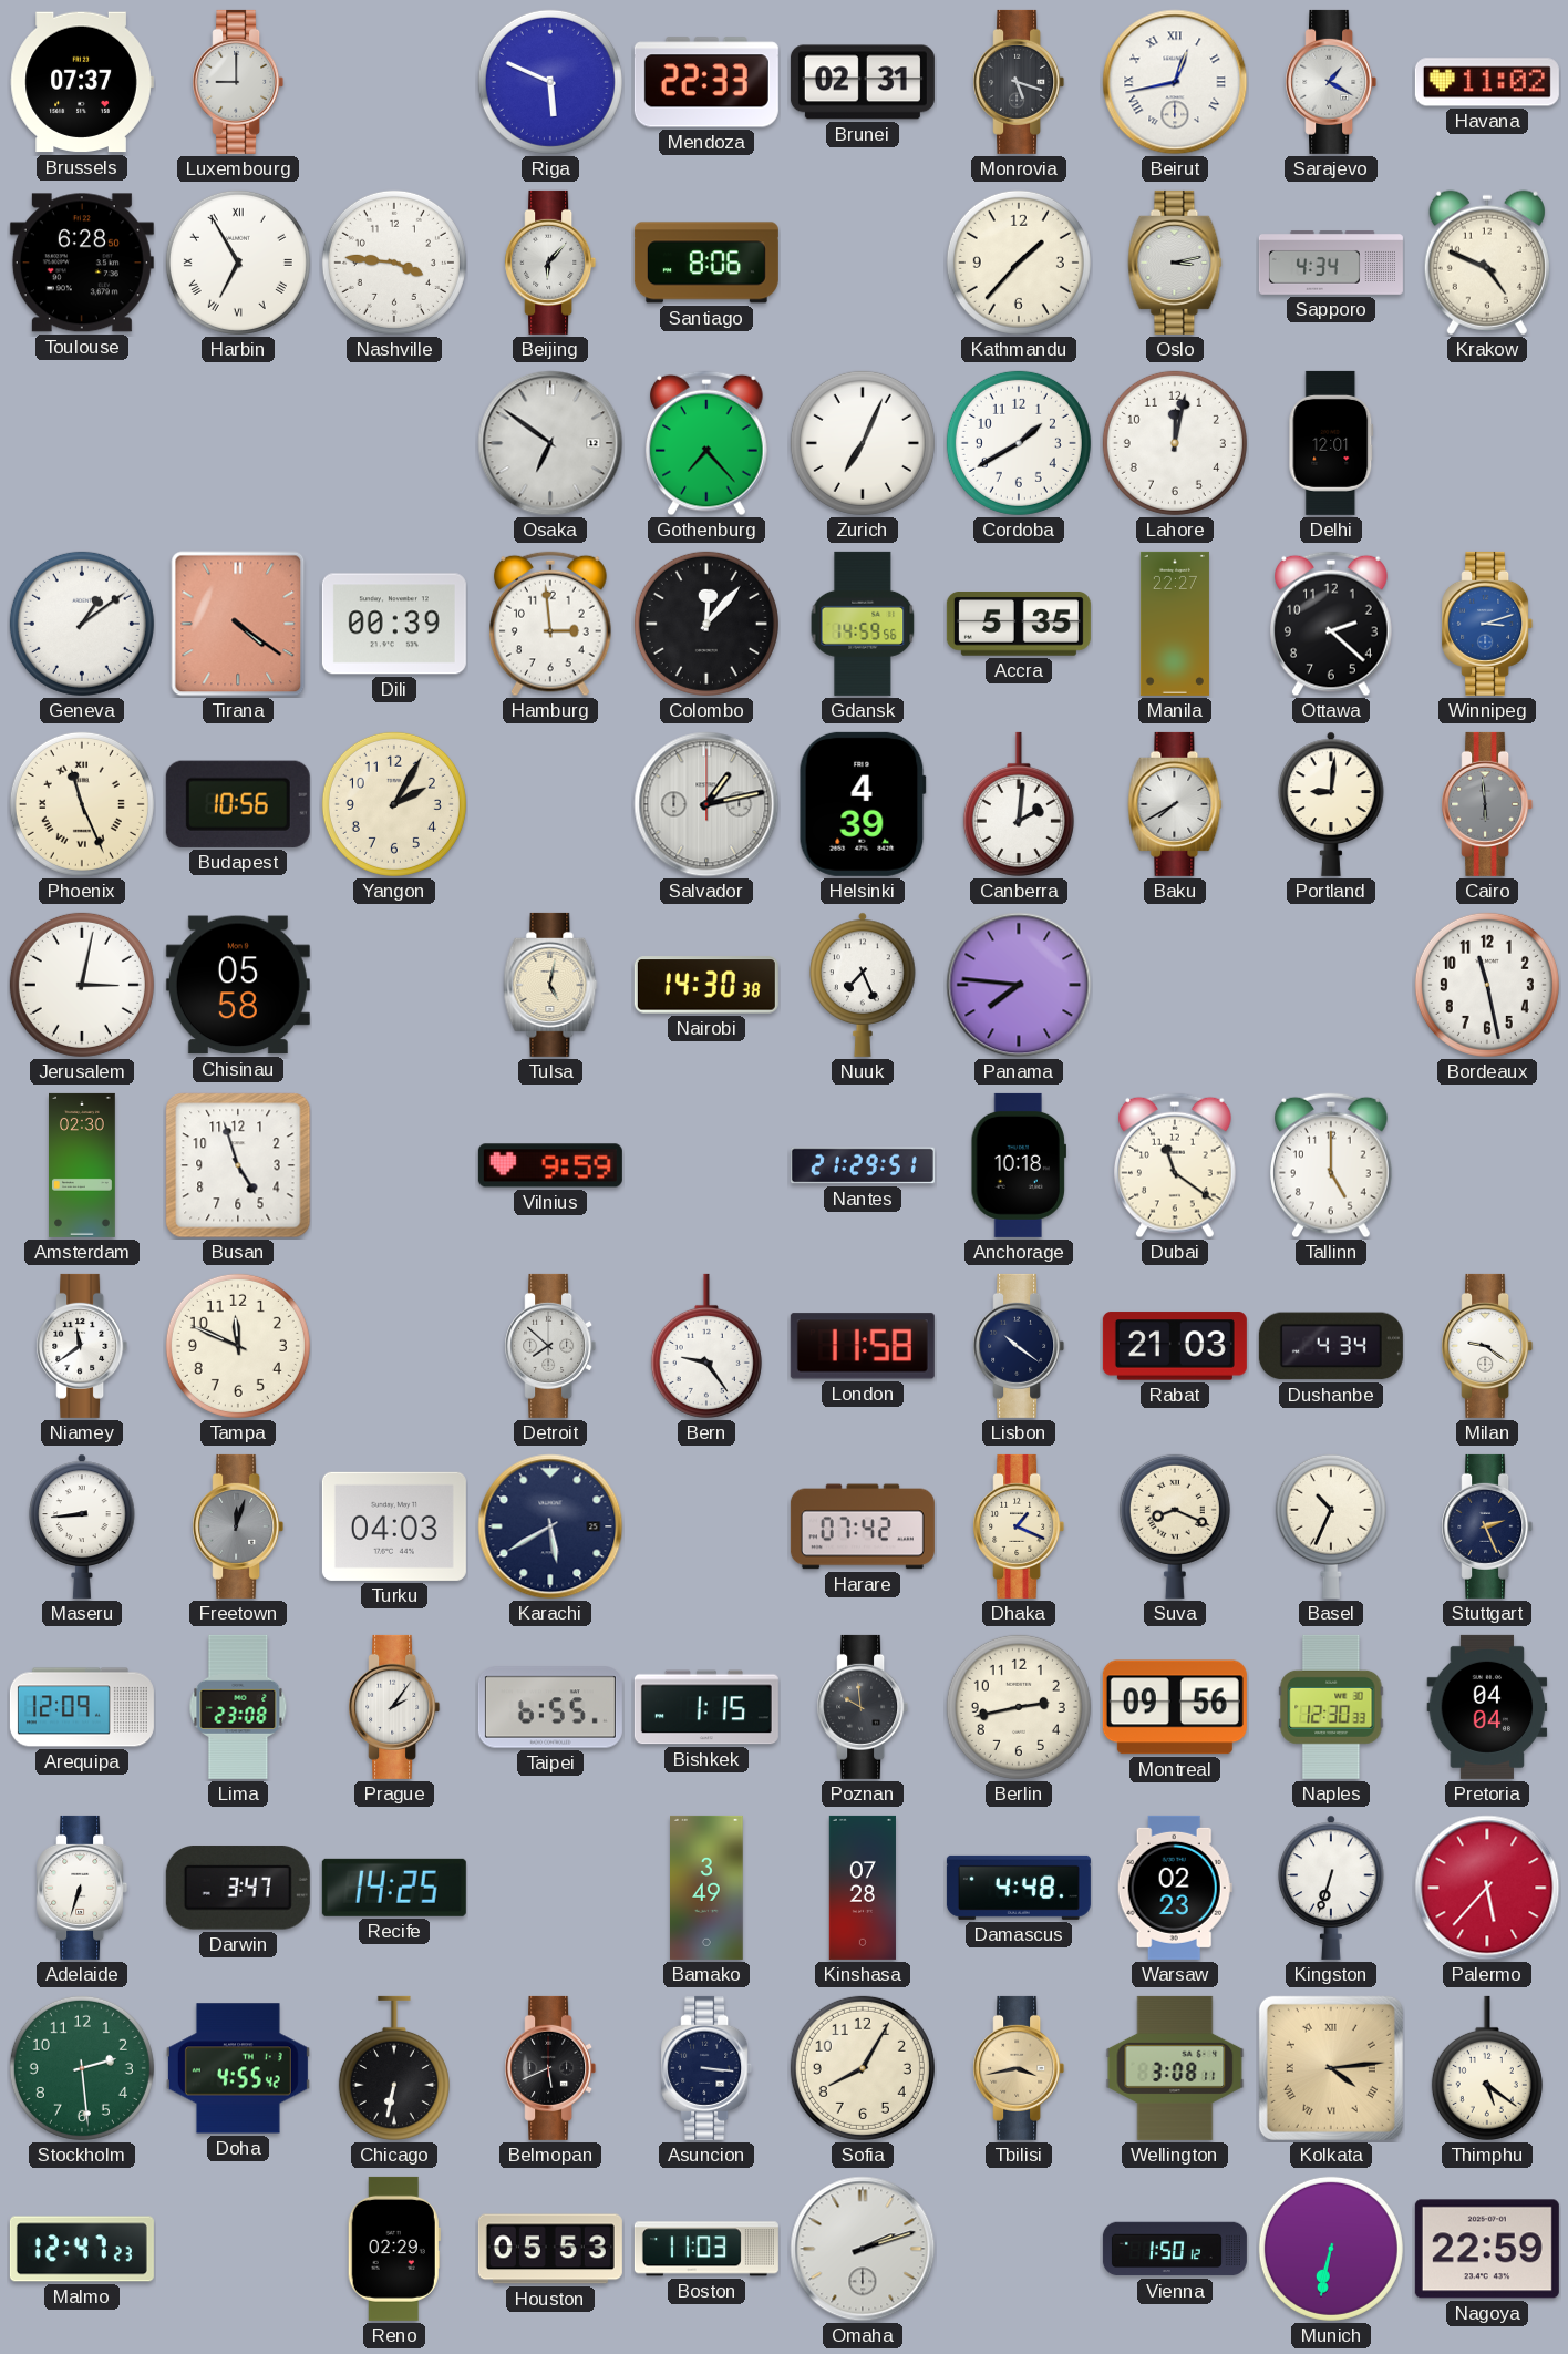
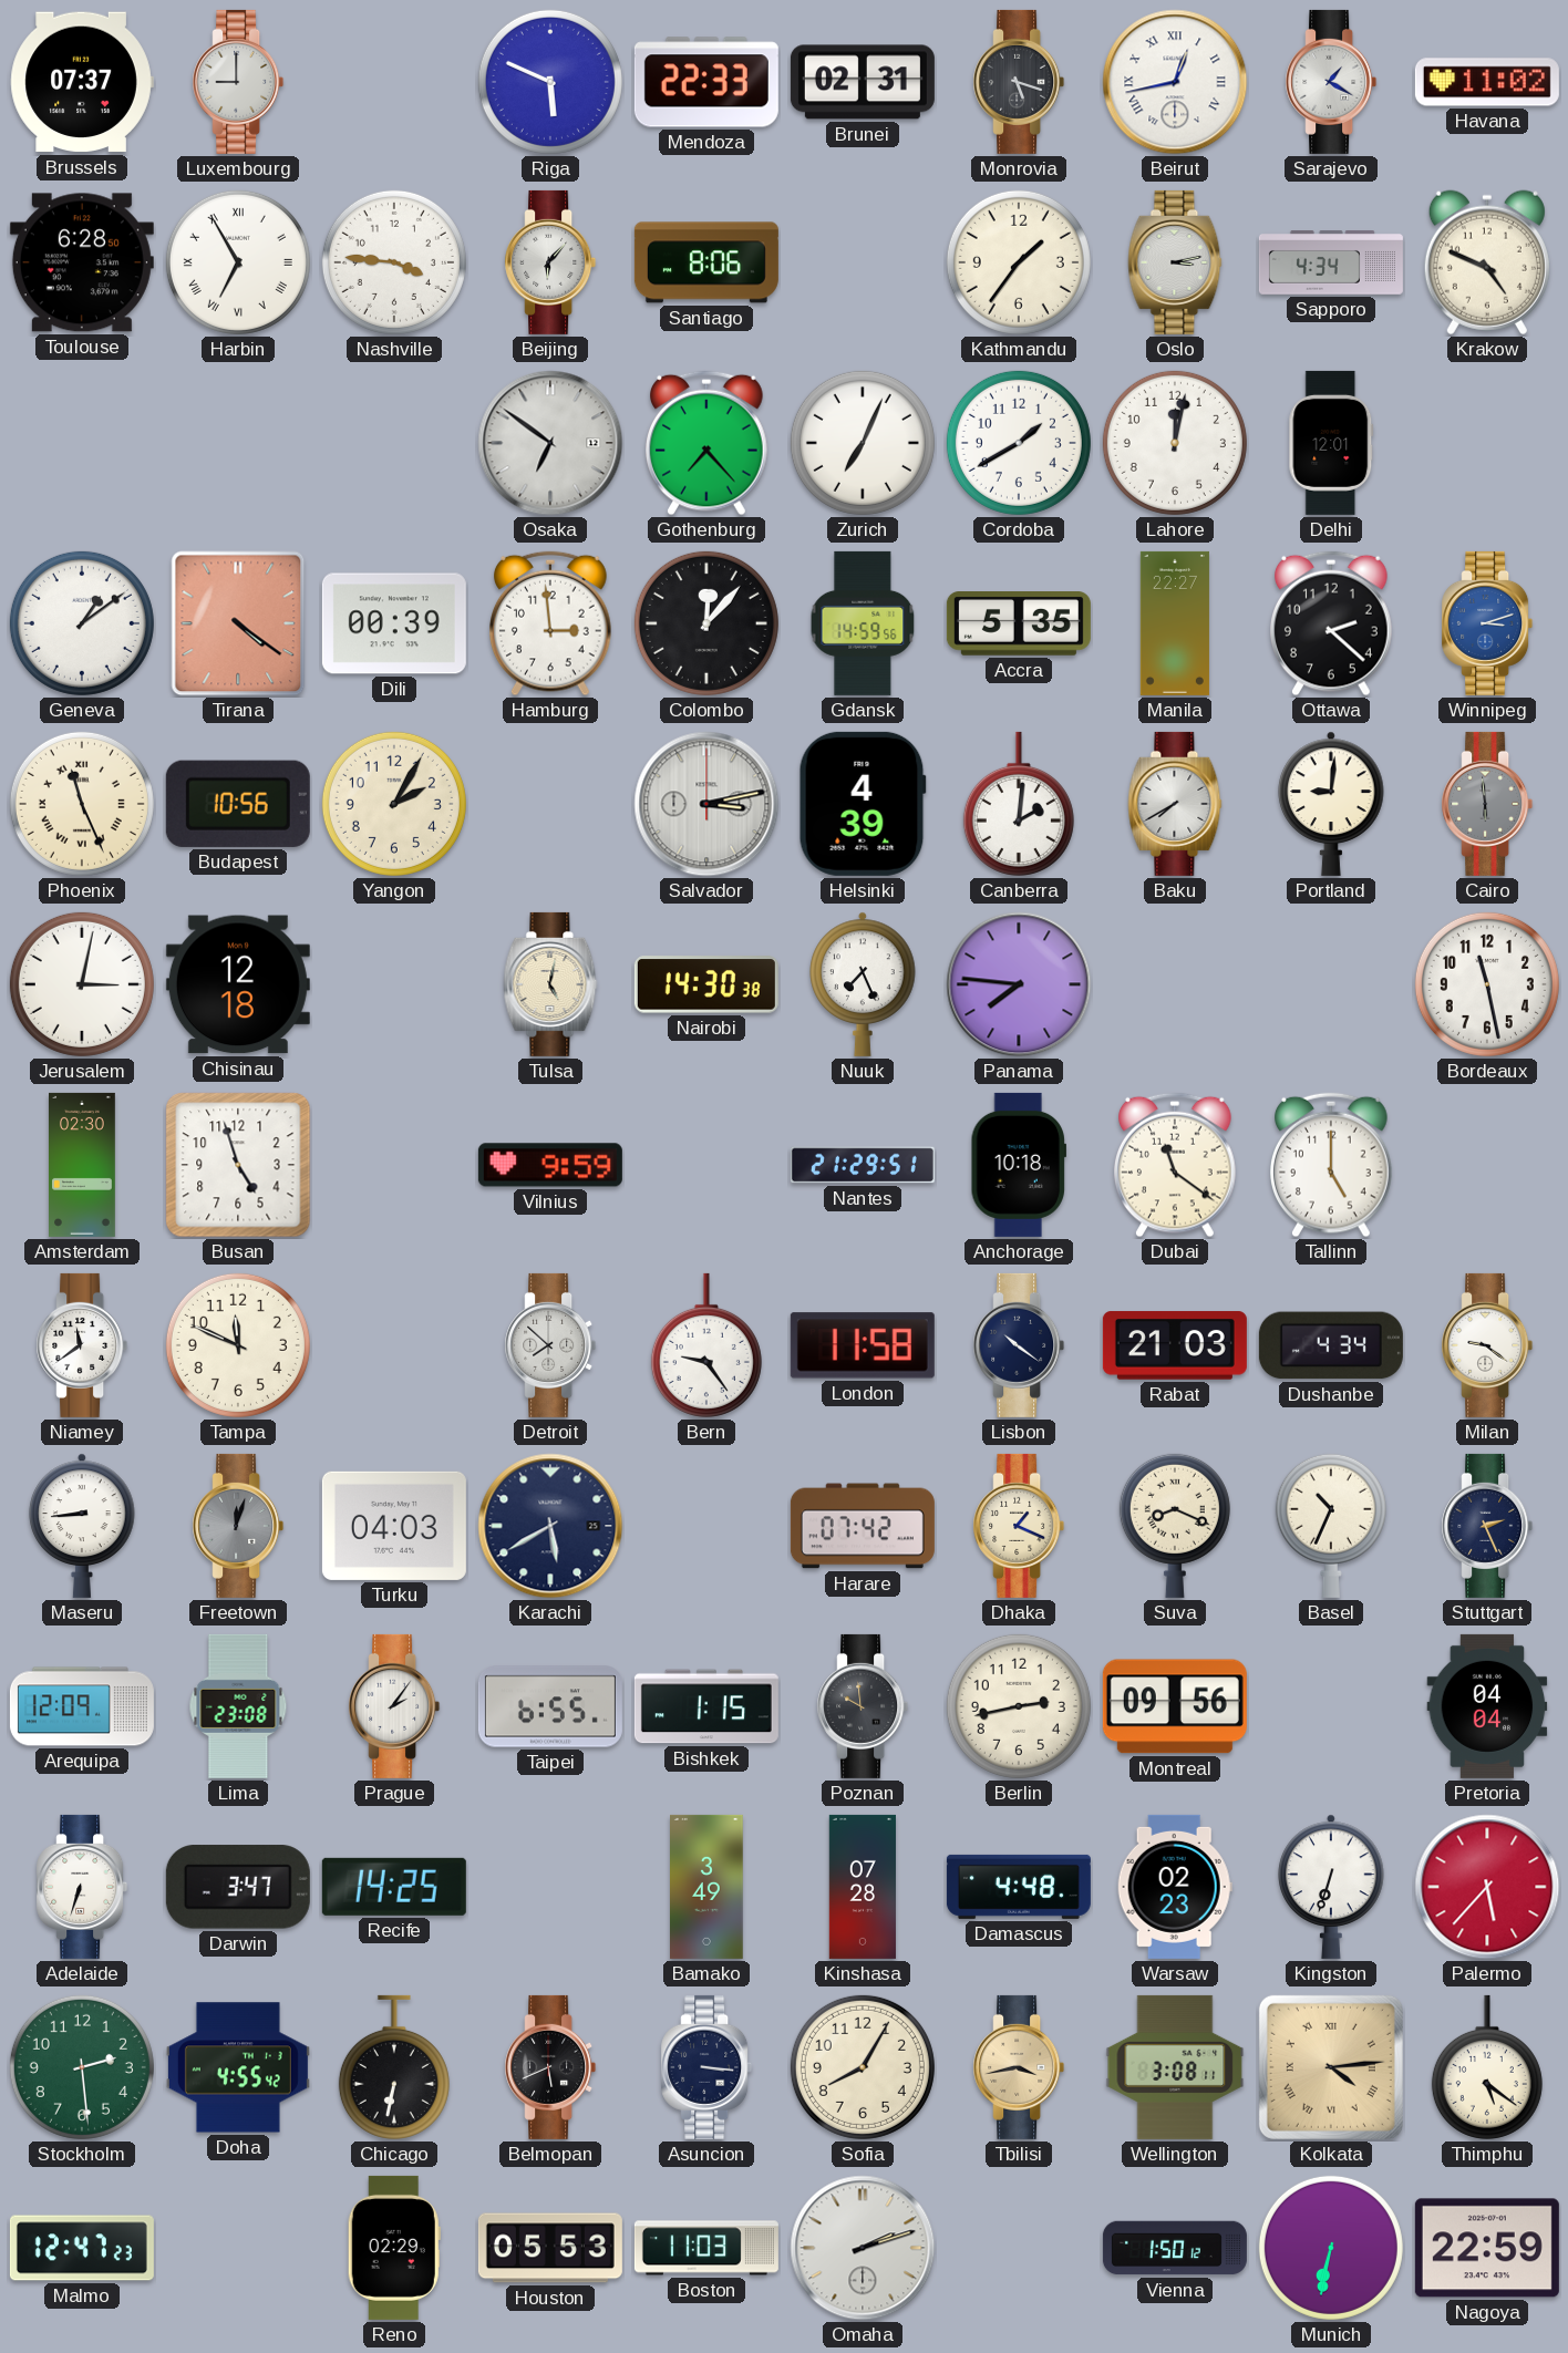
Kathmandu: 1:37 -> 1:36
Salvador: 1:13 -> 3:13
Chisinau: 05:58 -> 12:18
Naples: 12:30 -> none
